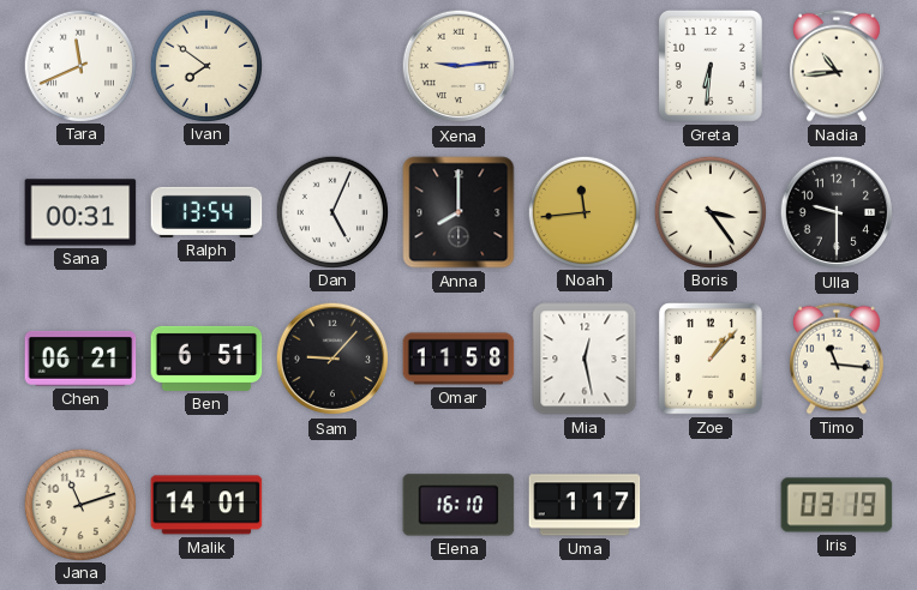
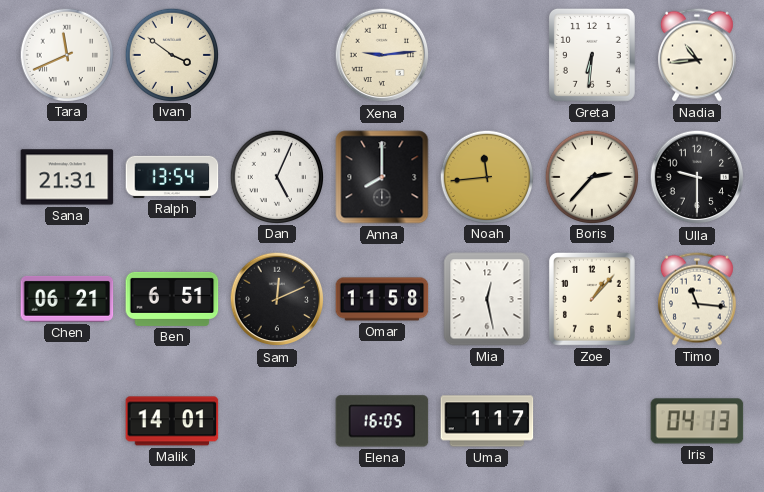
Ivan: 7:51 -> 3:51
Sana: 00:31 -> 21:31
Boris: 3:24 -> 2:37
Sam: 9:07 -> 12:11
Jana: 11:12 -> none
Elena: 16:10 -> 16:05
Iris: 03:19 -> 04:13
